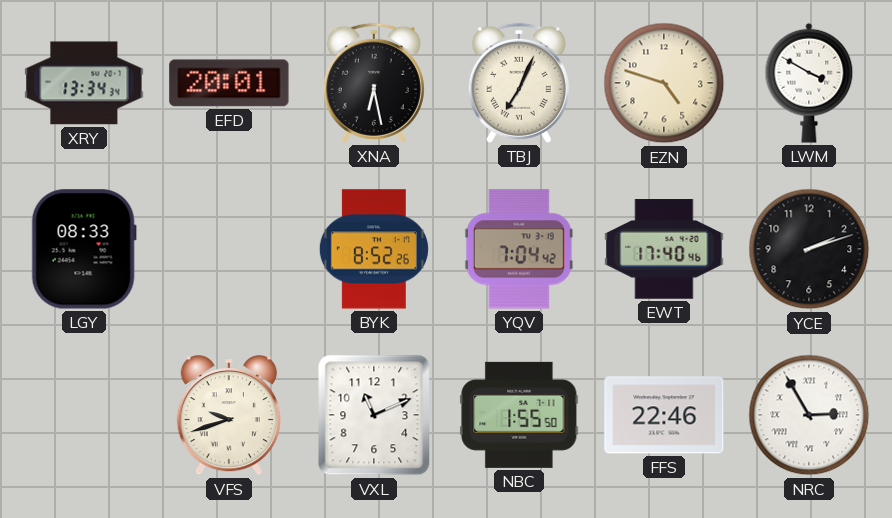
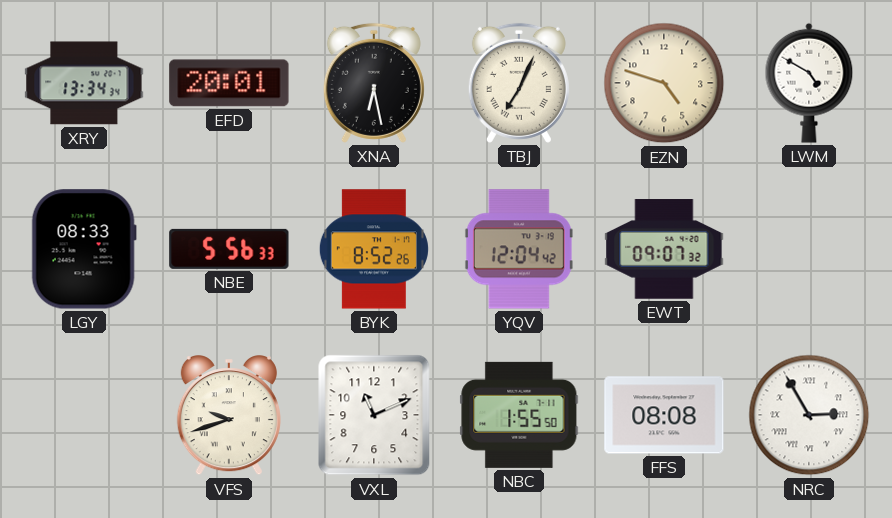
LWM: 3:50 -> 4:50
NBE: none -> 5:56
YQV: 7:04 -> 12:04
EWT: 17:40 -> 09:07
YCE: 2:12 -> none
FFS: 22:46 -> 08:08
